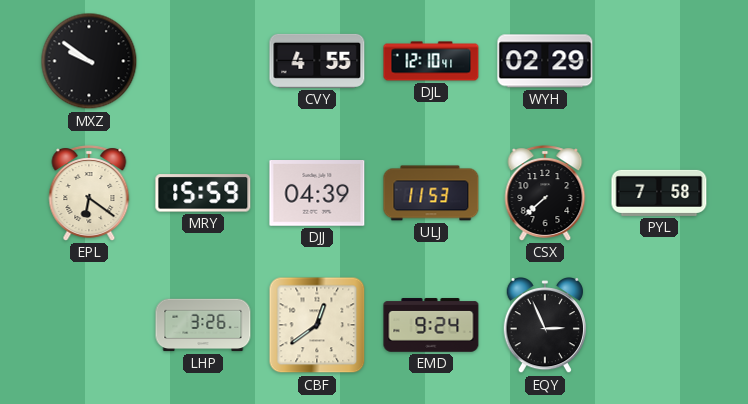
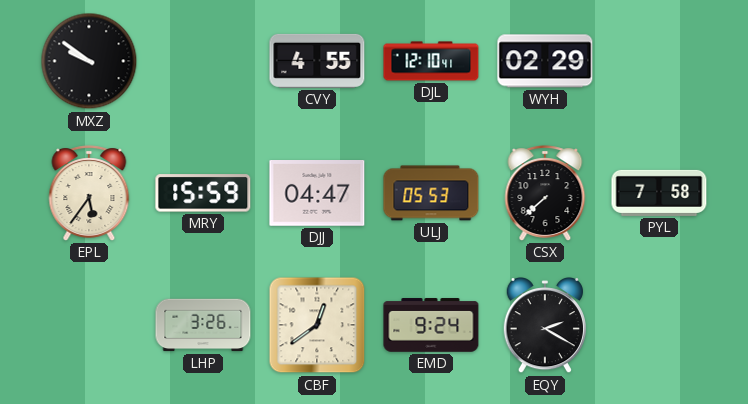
EPL: 6:21 -> 5:36
DJJ: 04:39 -> 04:47
ULJ: 11:53 -> 05:53
EQY: 2:56 -> 2:20
